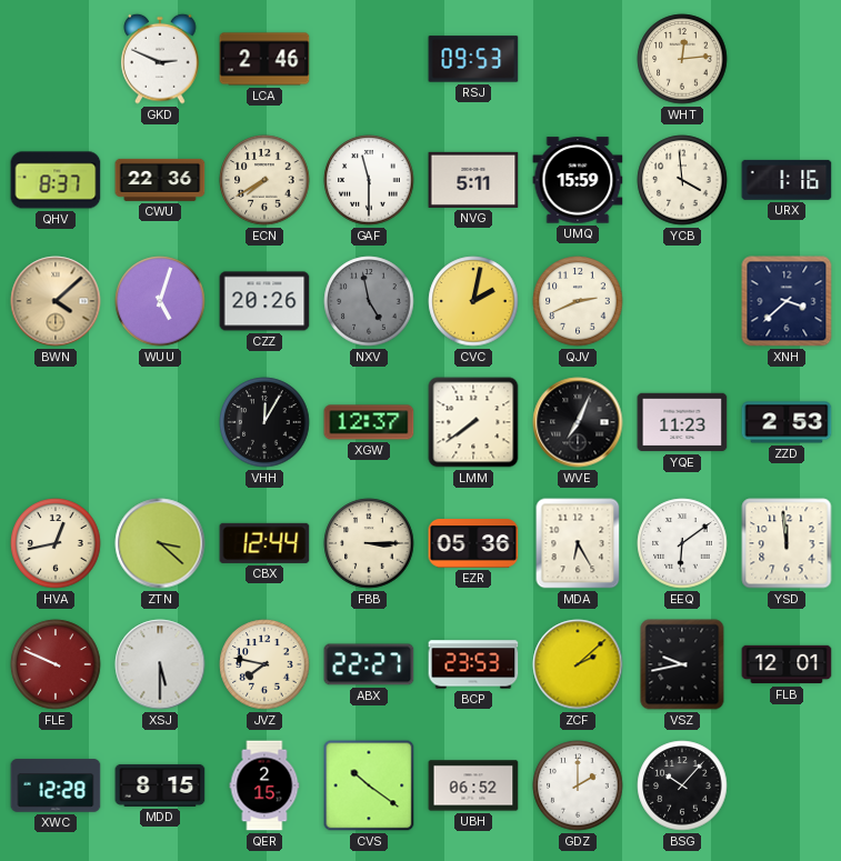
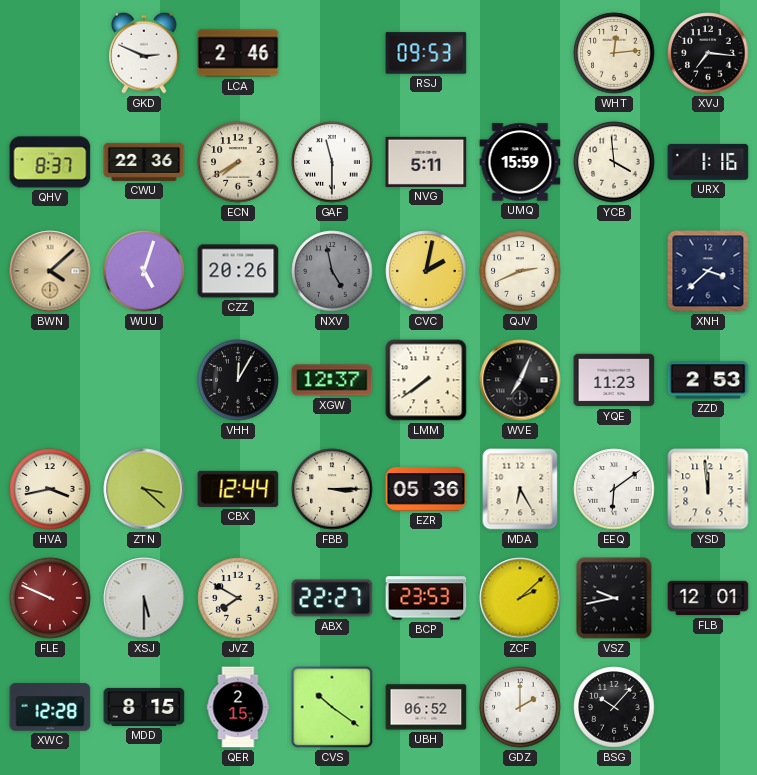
XVJ: none -> 7:16
HVA: 12:43 -> 3:43
JVZ: 7:47 -> 7:50
